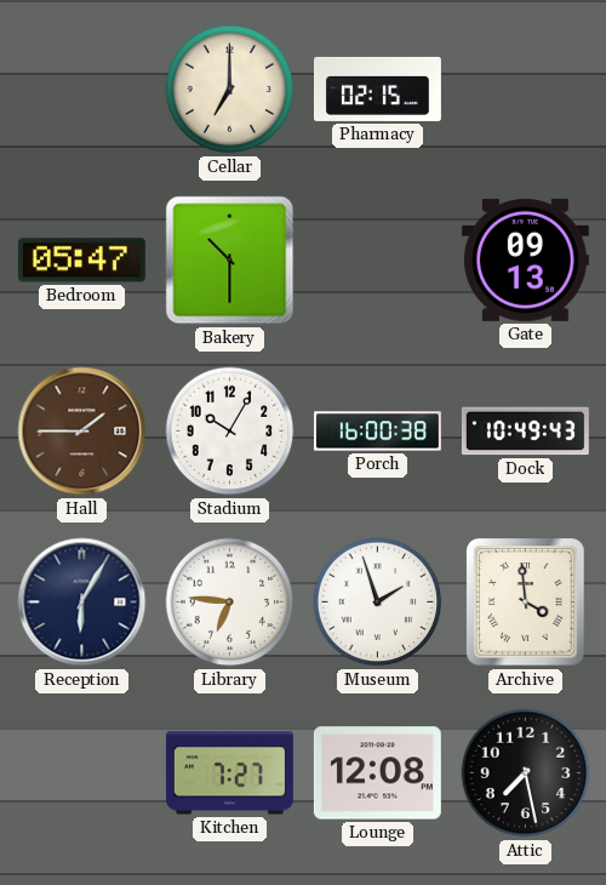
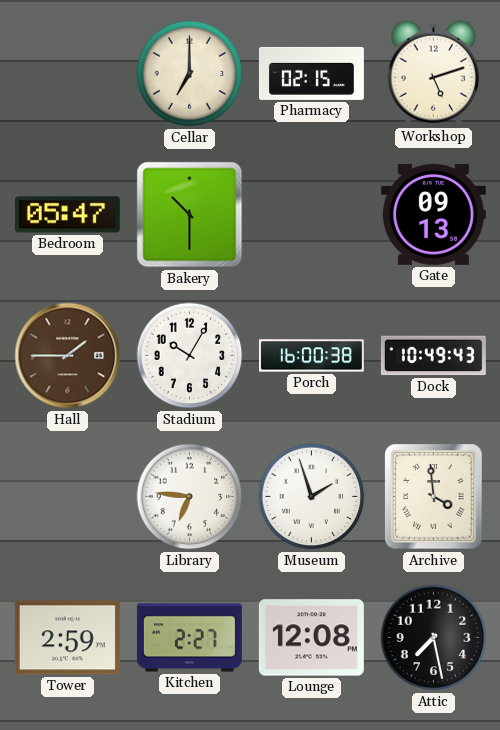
Workshop: none -> 5:12
Reception: 6:05 -> none
Tower: none -> 2:59
Kitchen: 7:27 -> 2:27
